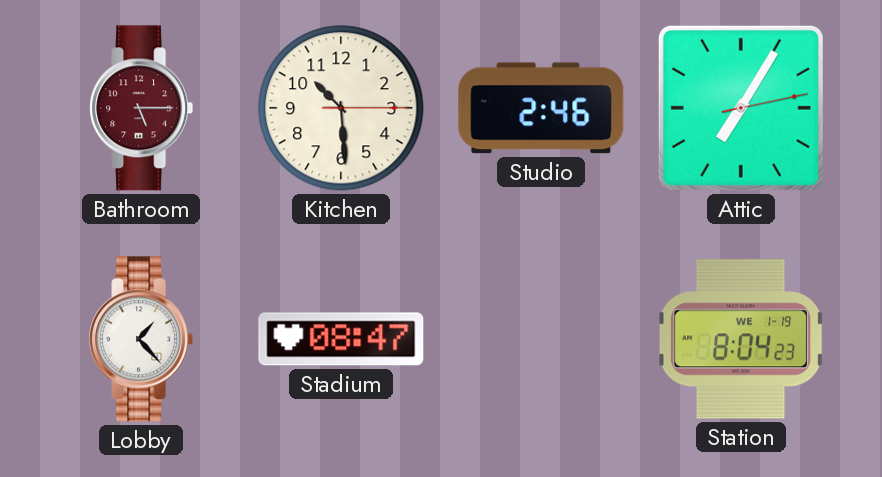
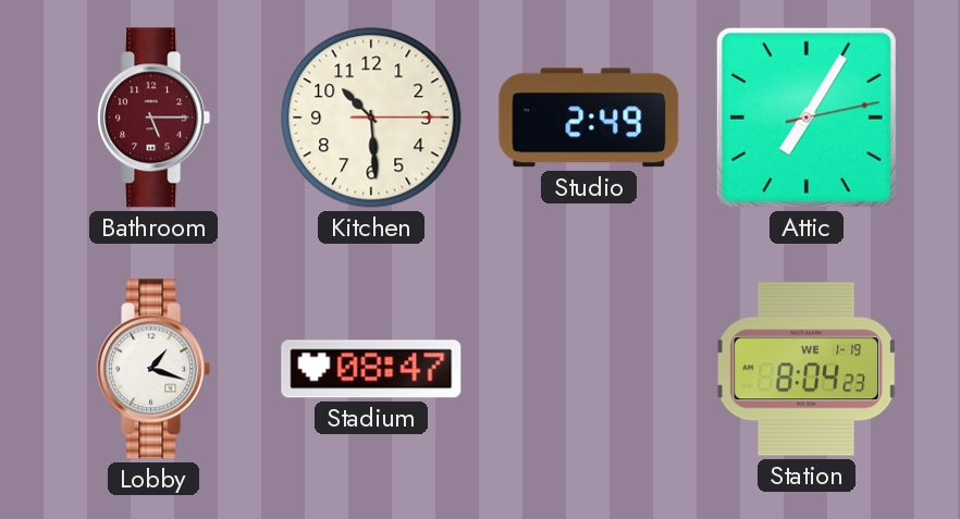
Studio: 2:46 -> 2:49
Lobby: 1:23 -> 1:18
